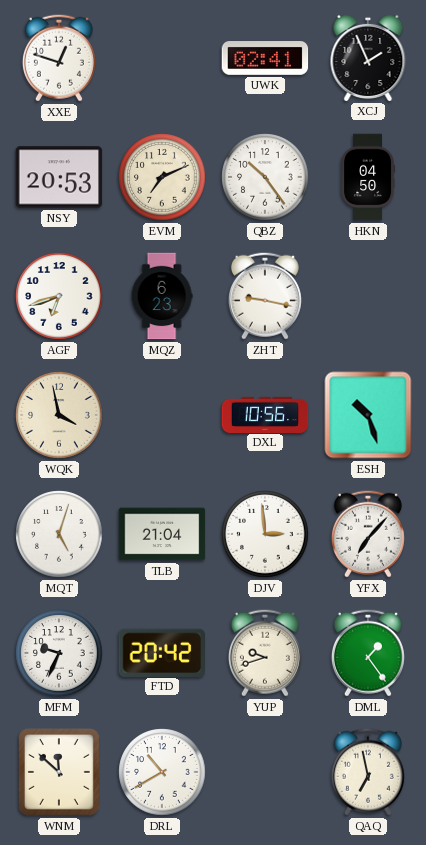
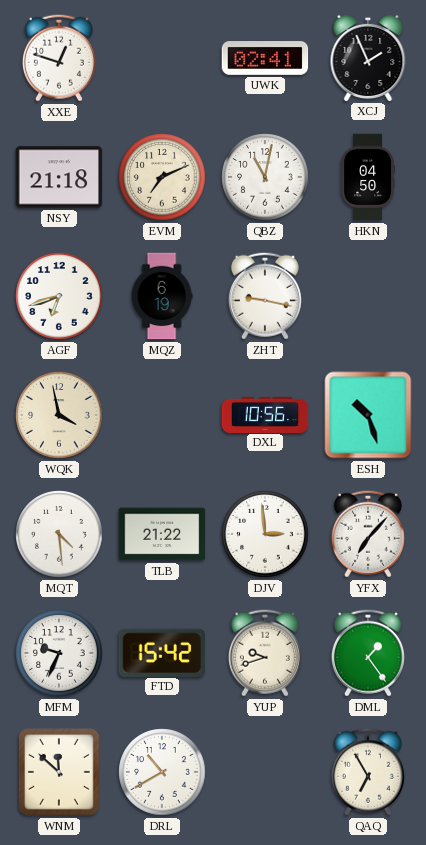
NSY: 20:53 -> 21:18
QBZ: 10:24 -> 11:02
MQZ: 6:23 -> 6:19
MQT: 5:03 -> 4:29
TLB: 21:04 -> 21:22
FTD: 20:42 -> 15:42
QAQ: 6:58 -> 6:55
